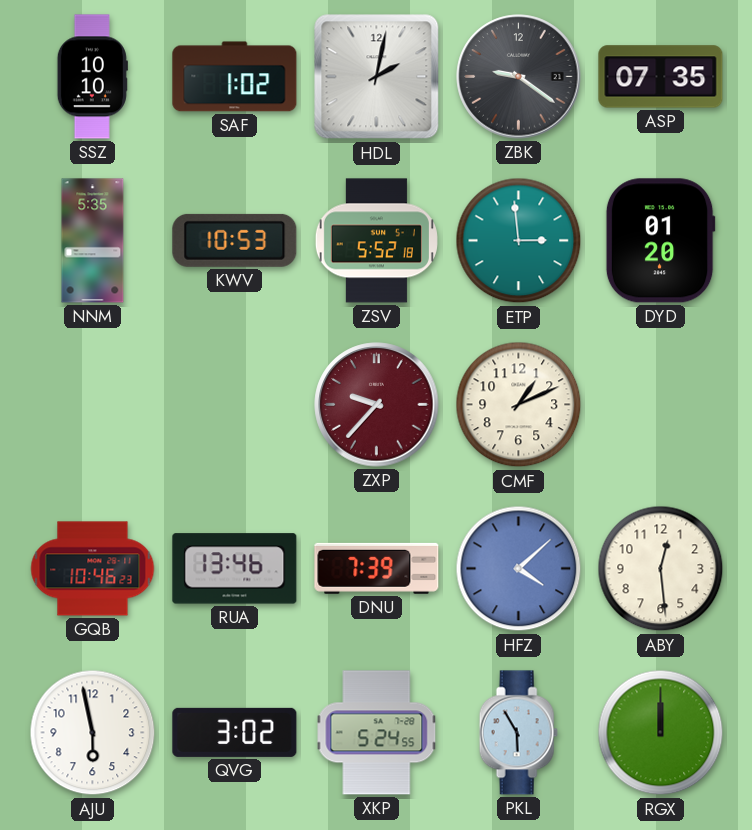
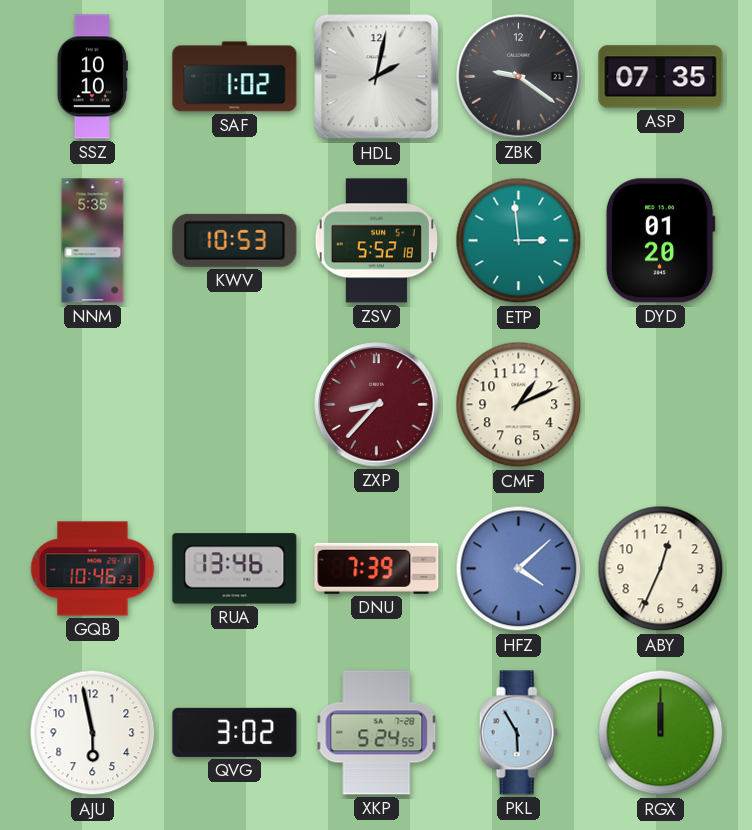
ZXP: 9:37 -> 8:37
ABY: 12:29 -> 12:34
